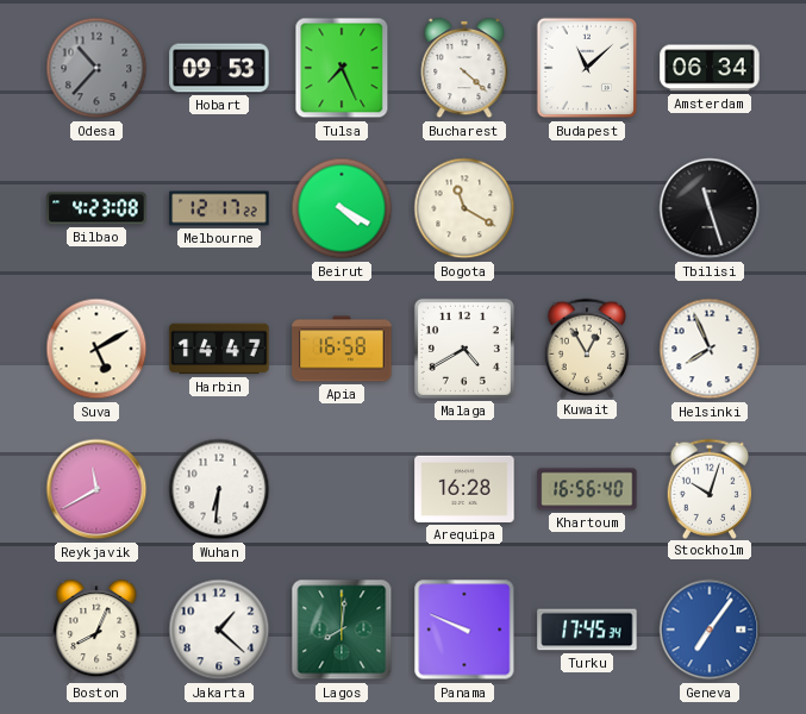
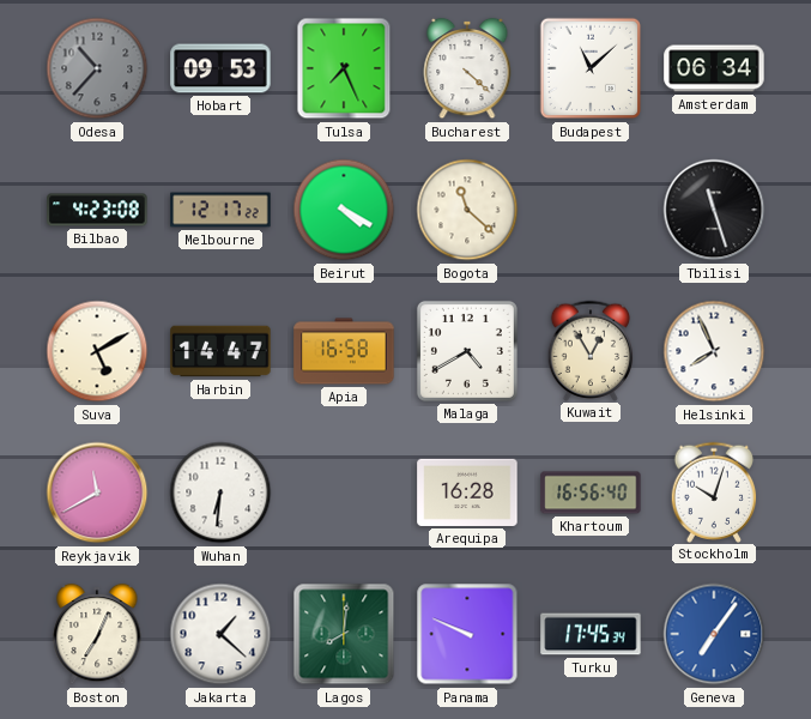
Bogota: 11:20 -> 11:22
Boston: 8:04 -> 7:04
